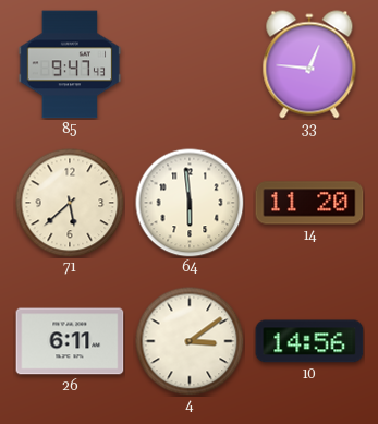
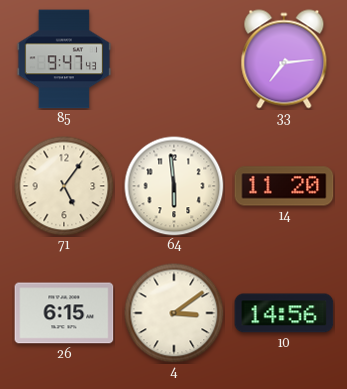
33: 12:46 -> 7:14
71: 5:38 -> 5:06
26: 6:11 -> 6:15
